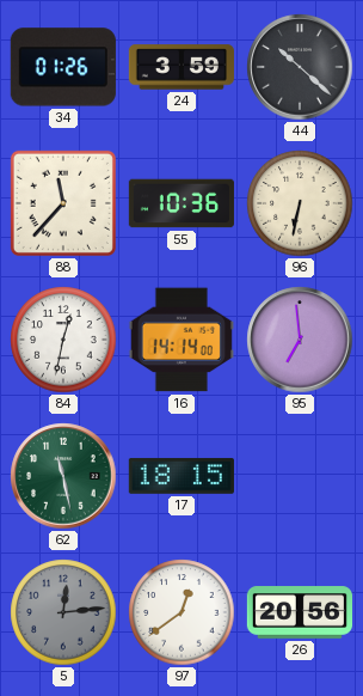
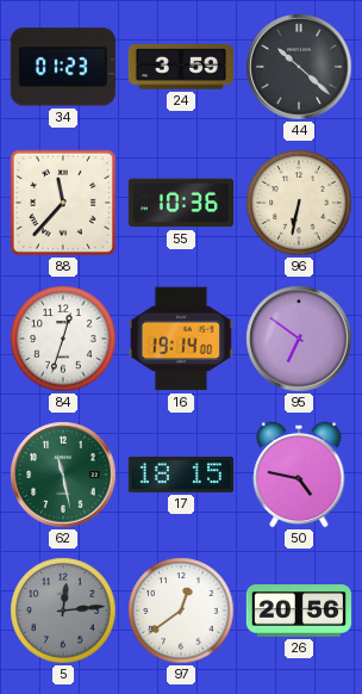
34: 01:26 -> 01:23
84: 12:32 -> 12:33
16: 14:14 -> 19:14
95: 6:59 -> 6:51
50: none -> 4:47
